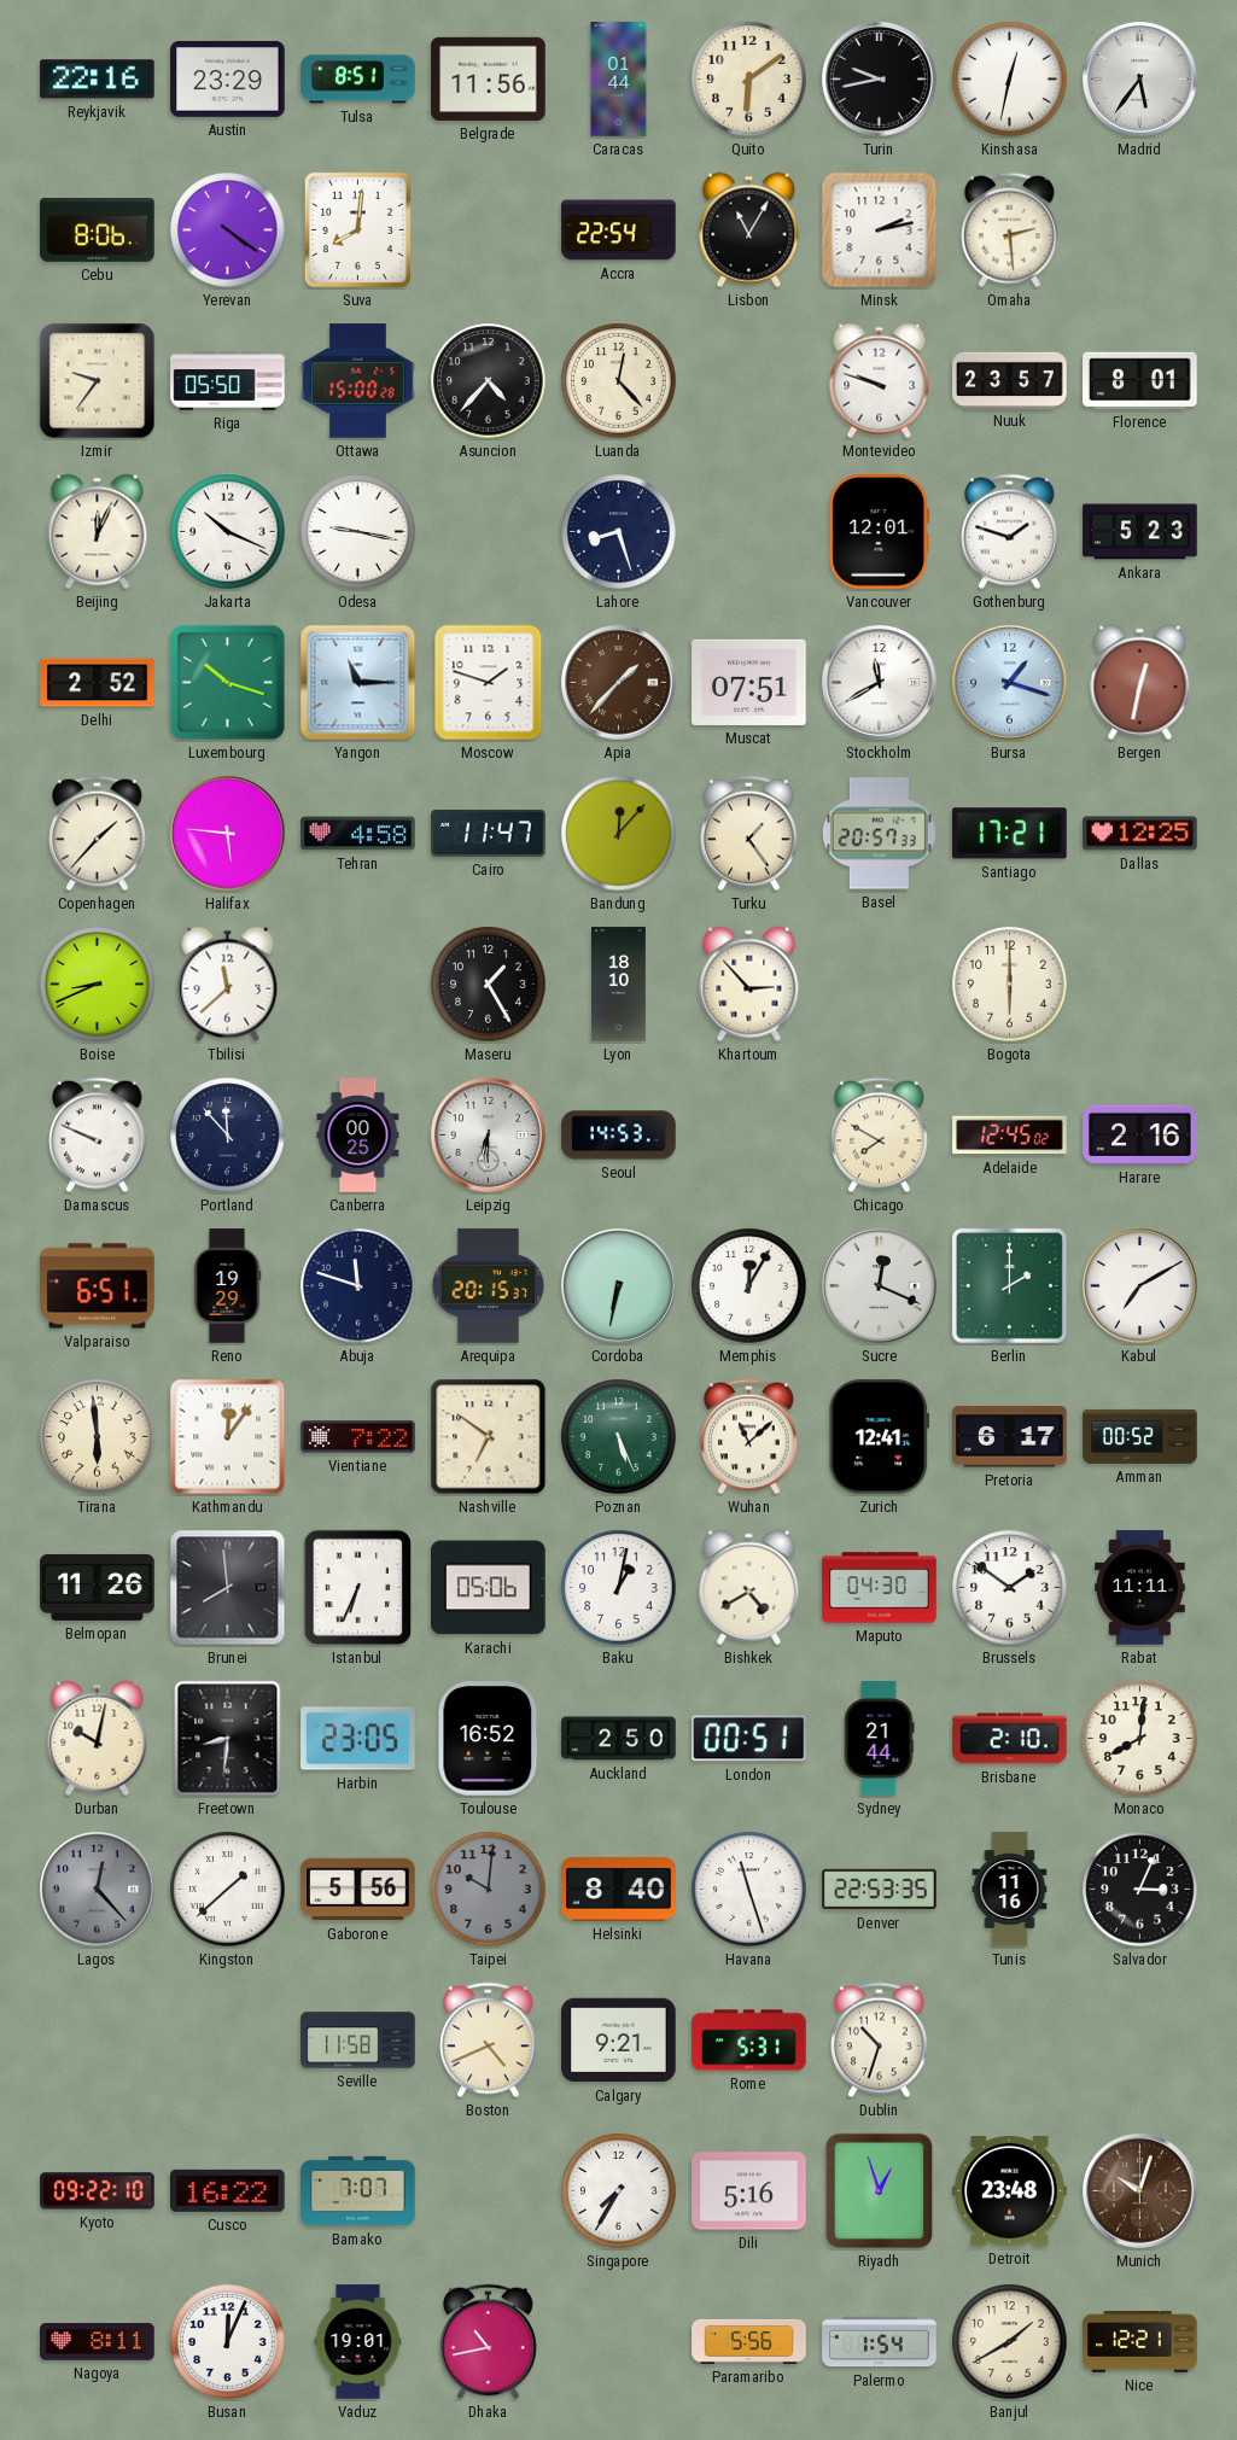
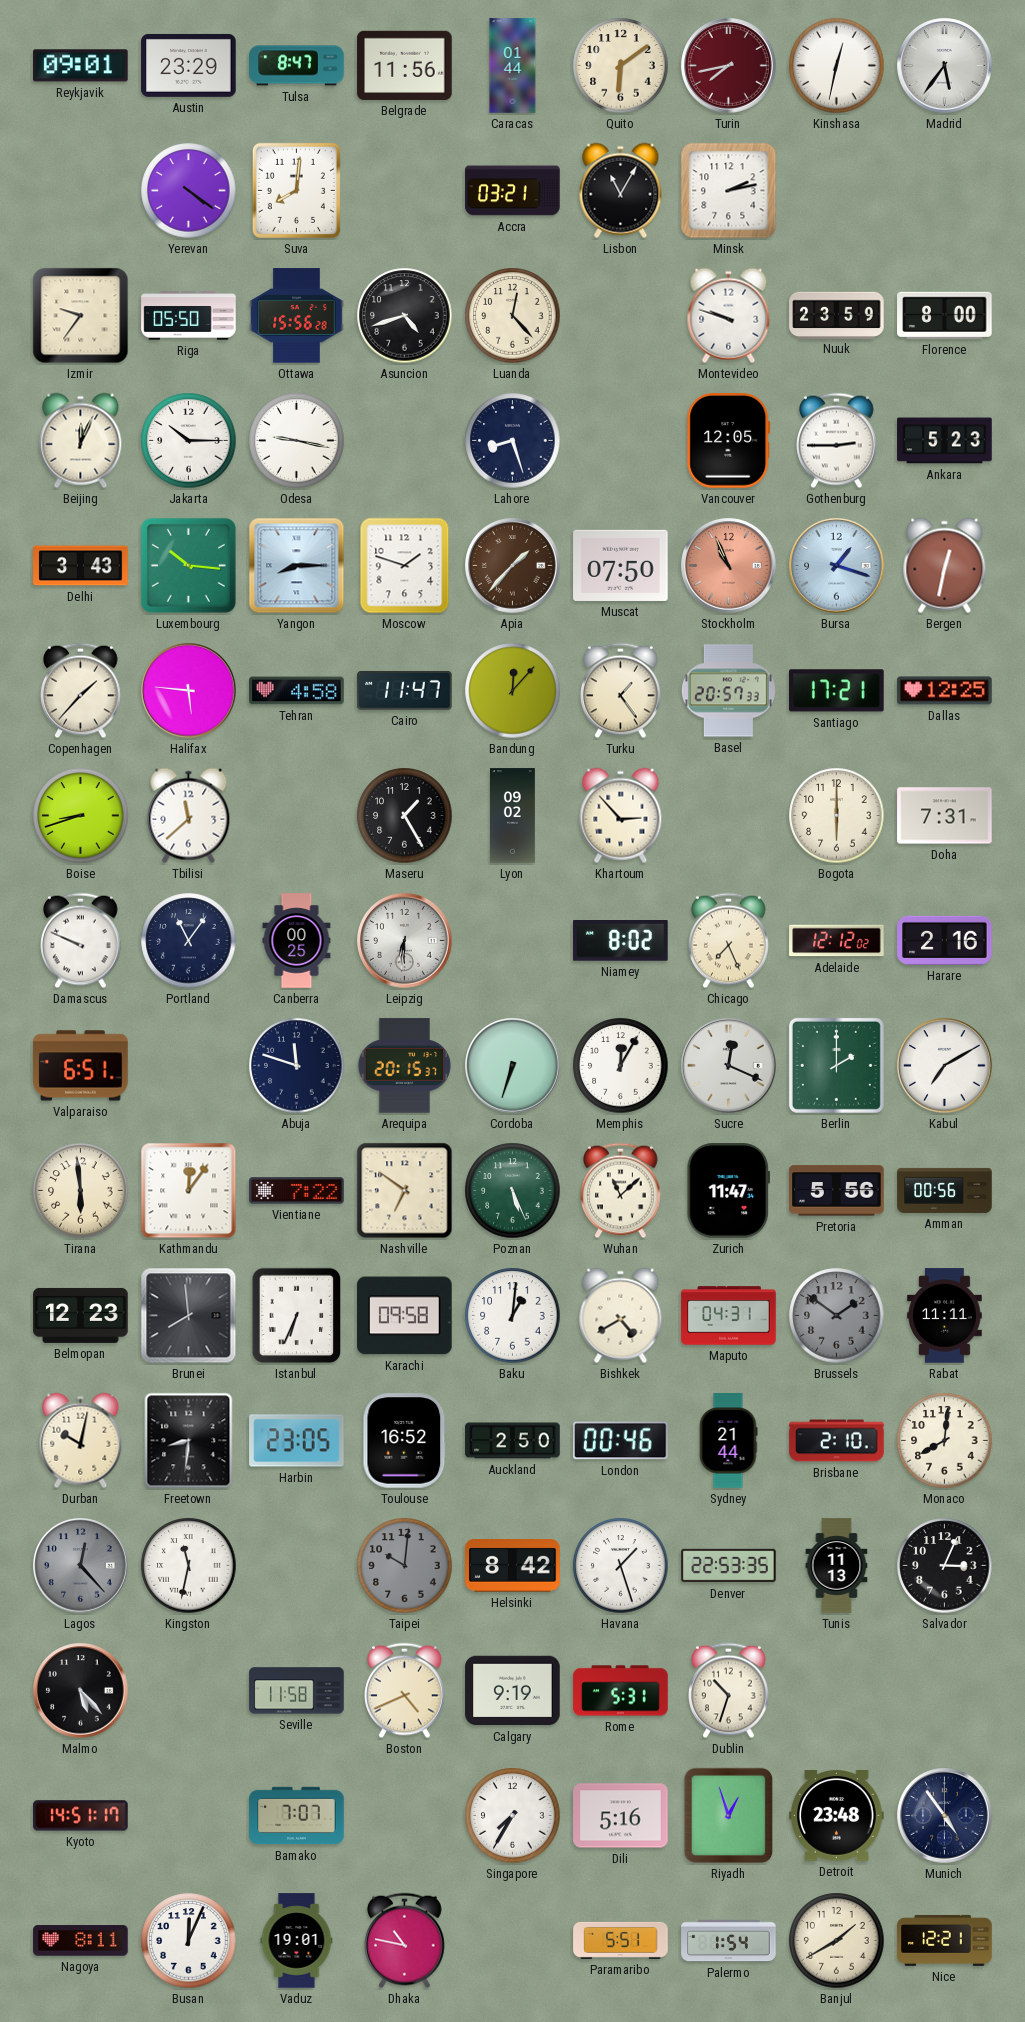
Reykjavik: 22:16 -> 09:01
Tulsa: 8:51 -> 8:47
Turin: 9:43 -> 7:43
Turin dial: black -> burgundy
Cebu: 8:06 -> none
Accra: 22:54 -> 03:21
Omaha: 2:29 -> none
Ottawa: 15:00 -> 15:56
Asuncion: 4:37 -> 4:42
Nuuk: 23:57 -> 23:59
Florence: 8:01 -> 8:00
Jakarta: 10:19 -> 10:15
Vancouver: 12:01 -> 12:05
Gothenburg: 1:48 -> 2:45
Delhi: 2:52 -> 3:43
Luxembourg: 10:18 -> 10:16
Yangon: 11:15 -> 8:15
Muscat: 07:51 -> 07:50
Stockholm: 11:40 -> 10:56
Stockholm dial: white -> salmon
Boise: 8:41 -> 8:42
Lyon: 18:10 -> 09:02
Doha: none -> 7:31
Portland: 11:53 -> 11:06
Seoul: 14:53 -> none
Niamey: none -> 8:02
Chicago: 7:50 -> 7:26
Adelaide: 12:45 -> 12:12
Reno: 19:29 -> none
Cordoba: 6:32 -> 6:33
Zurich: 12:41 -> 11:47
Pretoria: 6:17 -> 5:56
Amman: 00:52 -> 00:56
Belmopan: 11:26 -> 12:23
Karachi: 05:06 -> 09:58
Baku: 1:02 -> 1:01
Maputo: 04:30 -> 04:31
Brussels dial: white -> grey
London: 00:51 -> 00:46
Kingston: 1:38 -> 11:32
Gaborone: 5:56 -> none
Helsinki: 8:40 -> 8:42
Havana: 11:27 -> 1:27
Tunis: 11:16 -> 11:13
Malmo: none -> 5:23
Calgary: 9:21 -> 9:19
Kyoto: 09:22 -> 14:51
Cusco: 16:22 -> none
Munich: 10:03 -> 4:54
Munich dial: brown -> navy
Dhaka: 10:43 -> 10:47
Paramaribo: 5:56 -> 5:51
